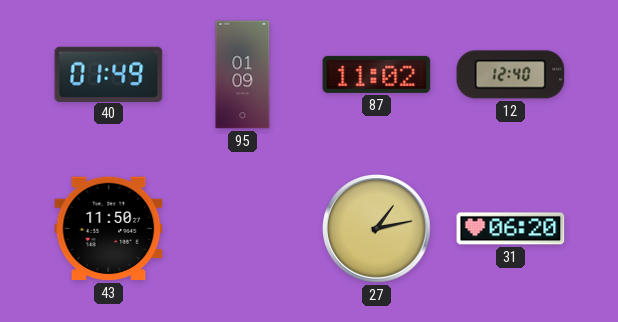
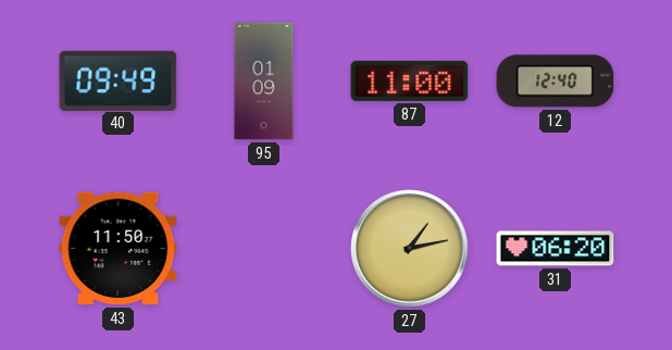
40: 01:49 -> 09:49
87: 11:02 -> 11:00
